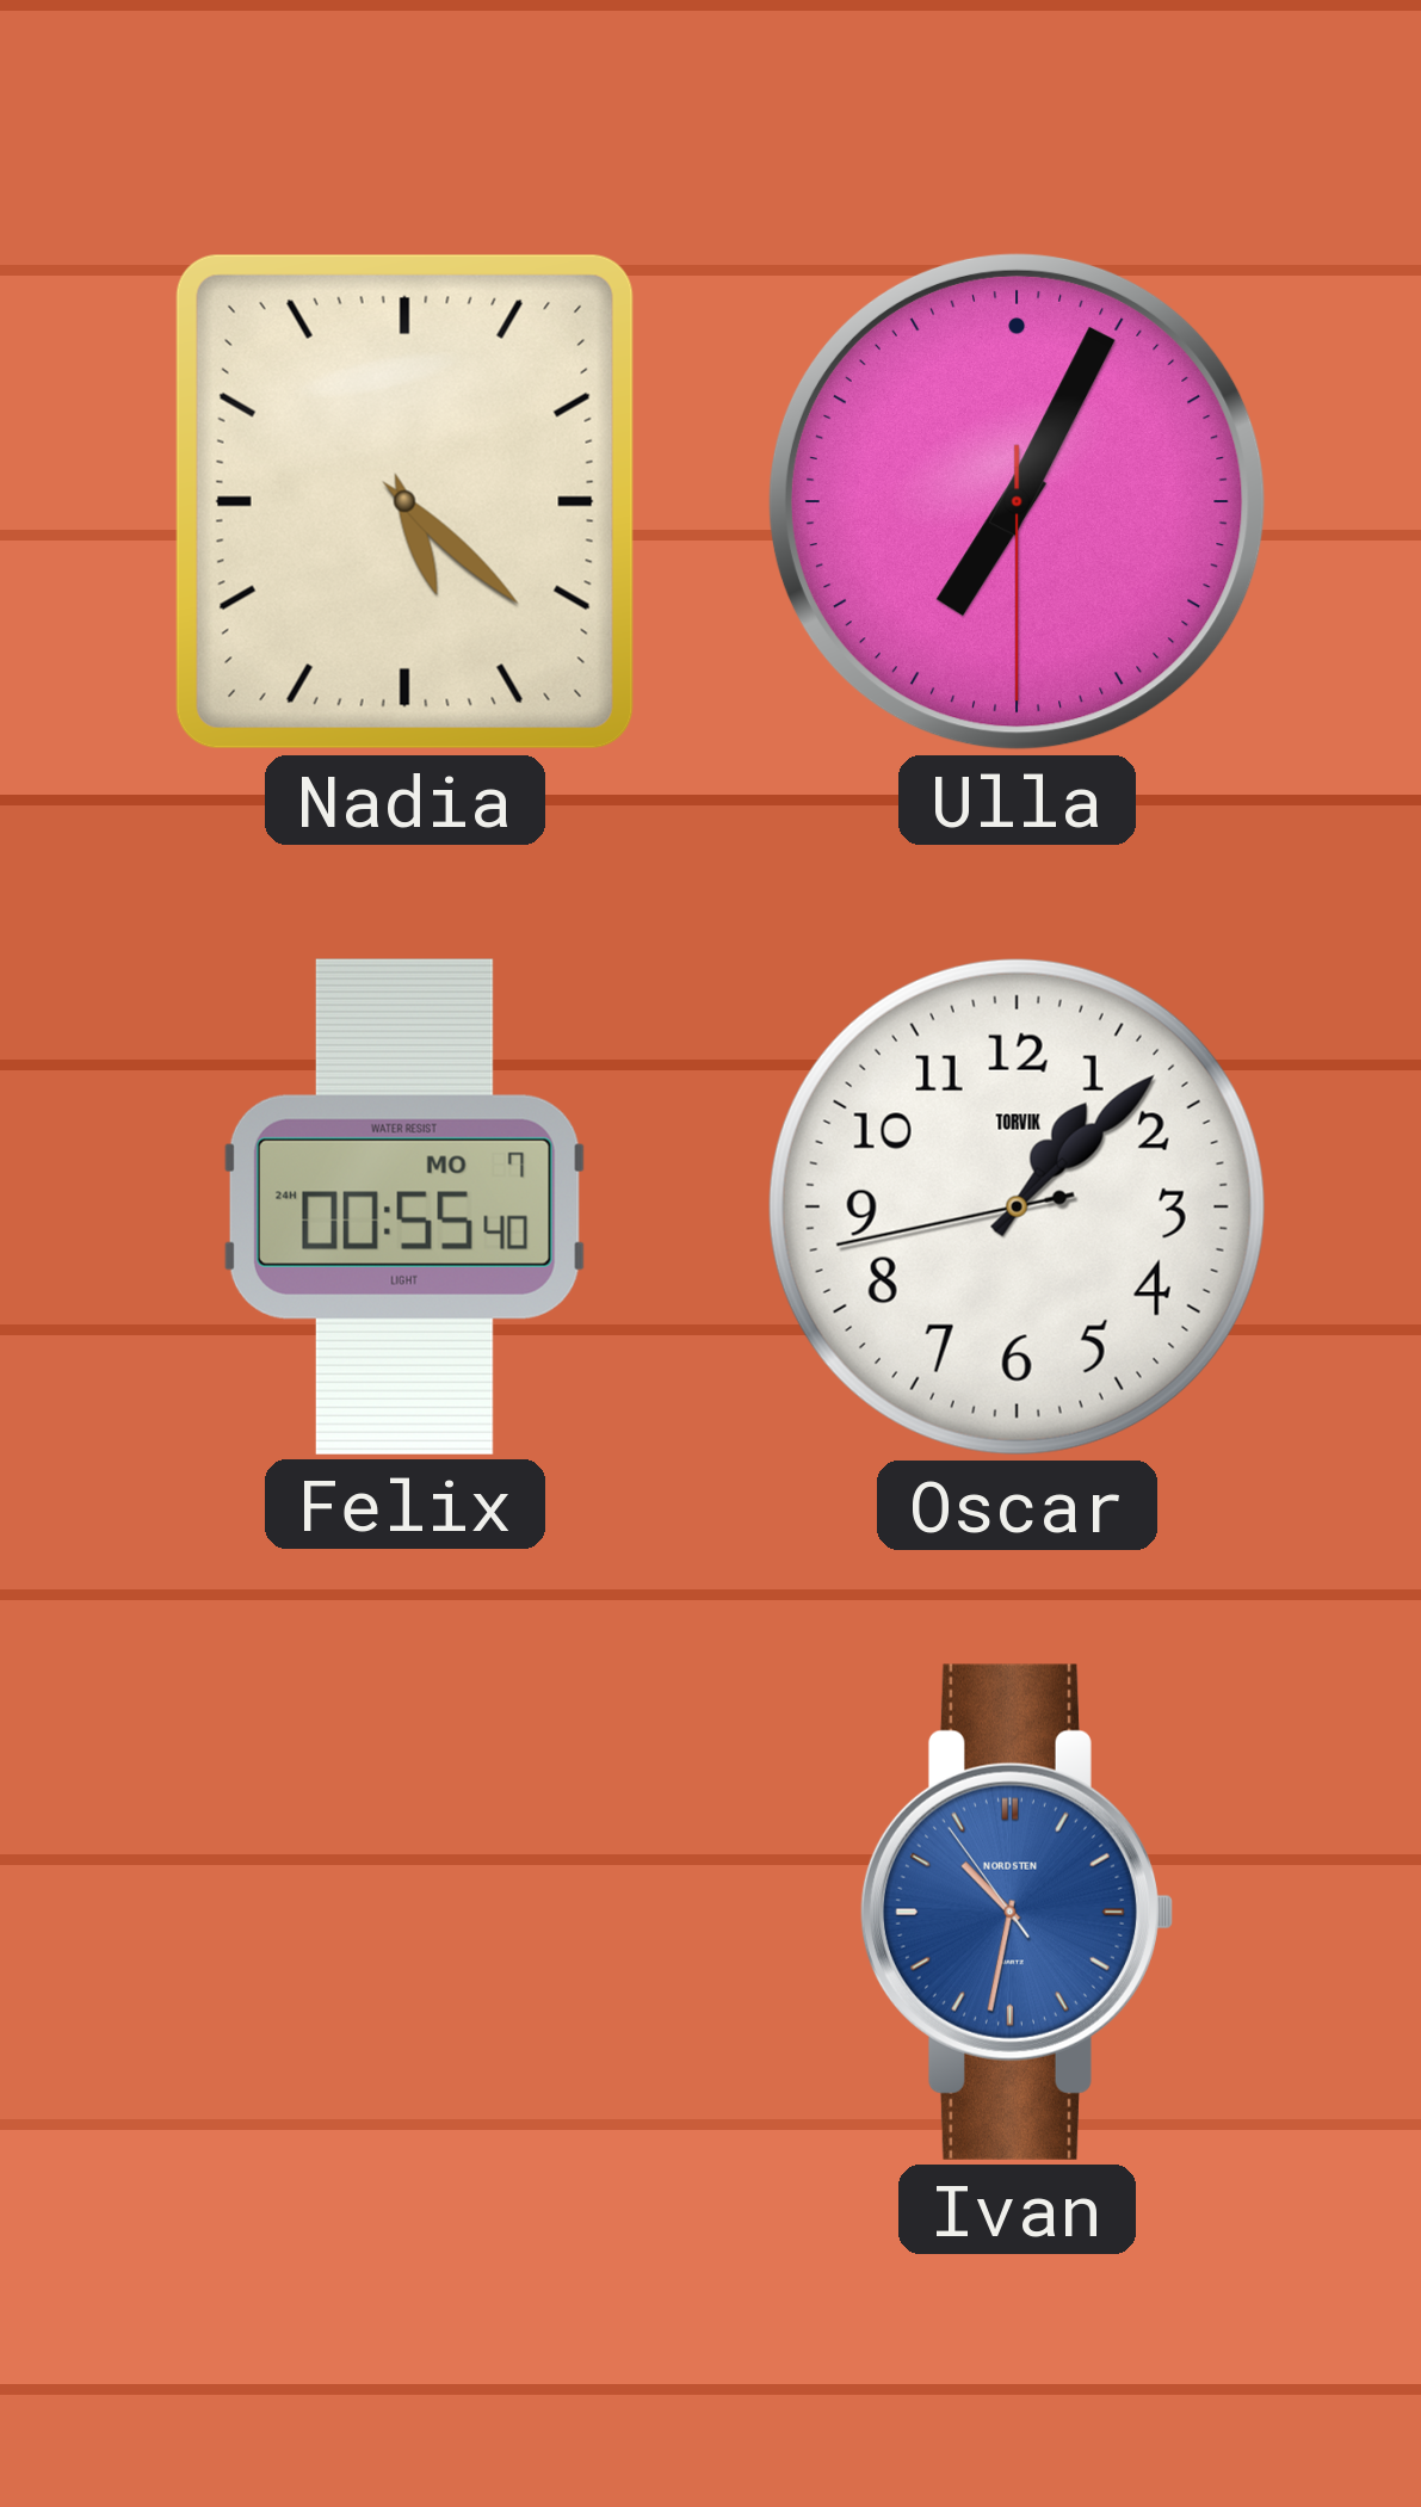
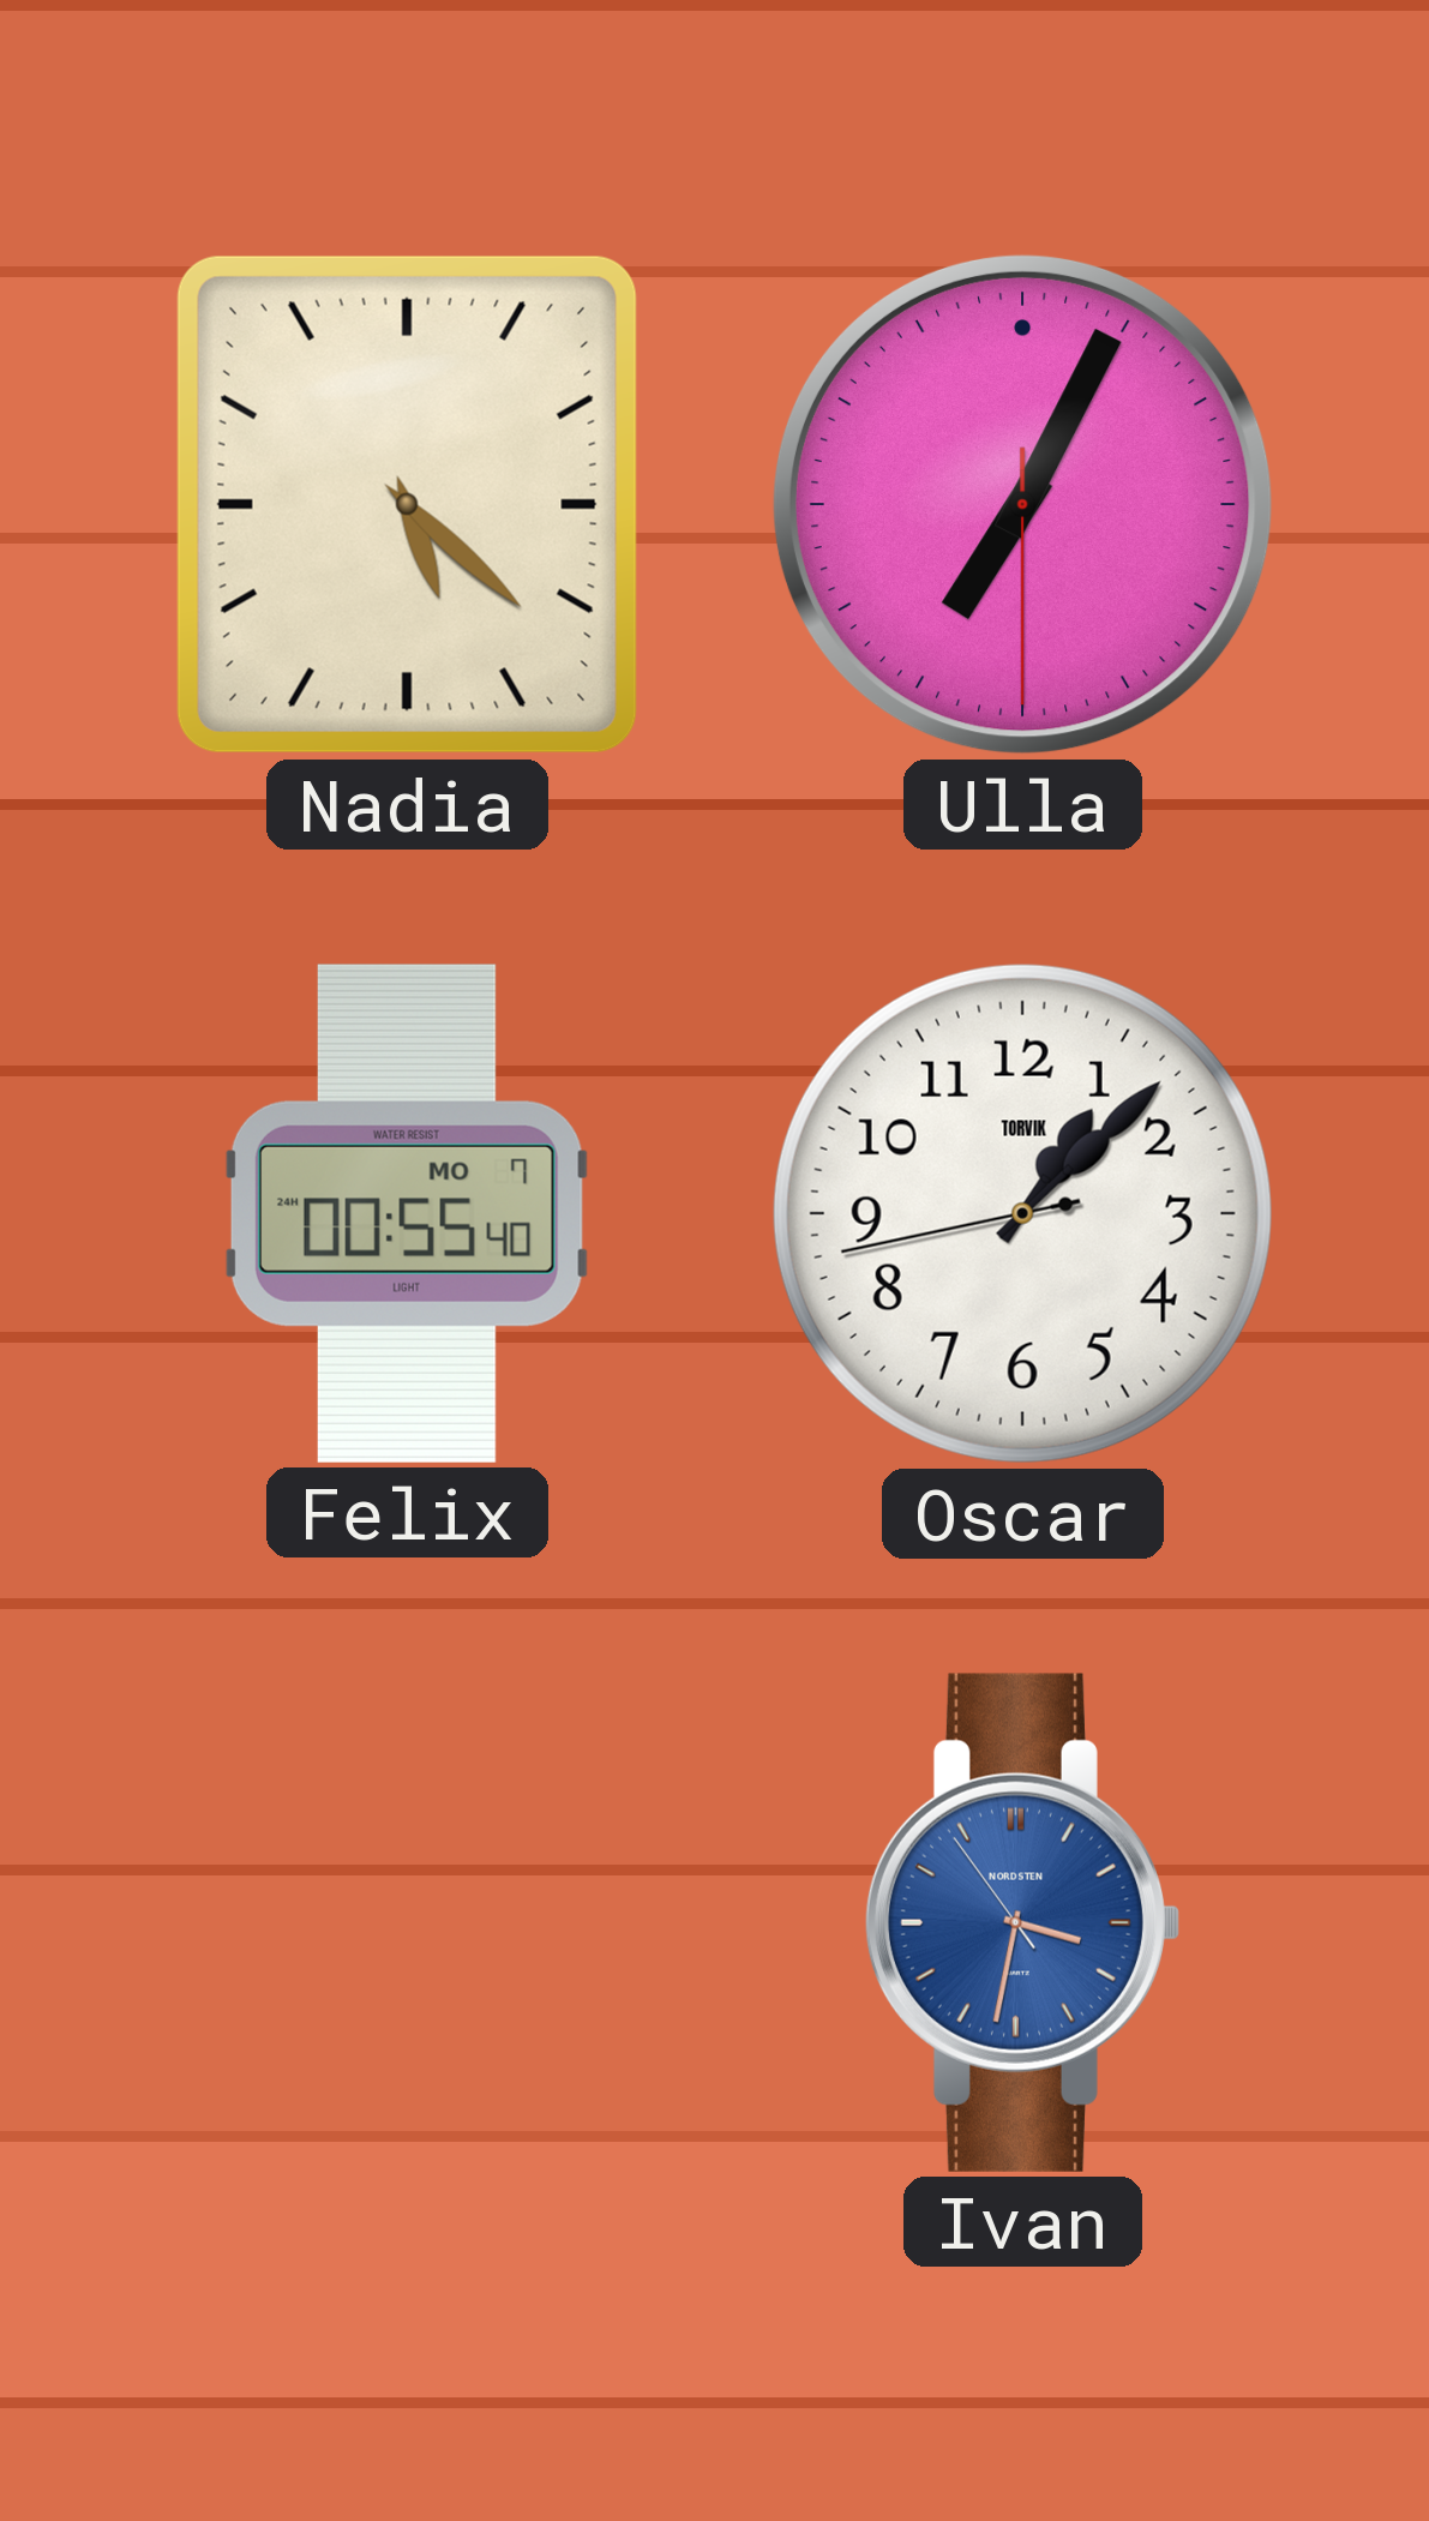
Ivan: 10:31 -> 3:31
